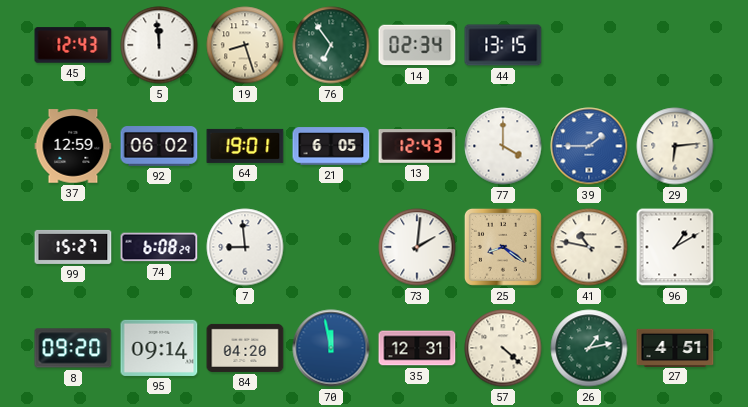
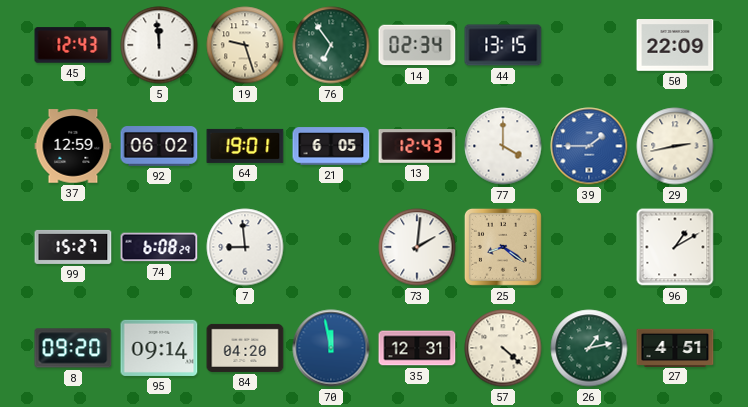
19: 8:27 -> 9:27
50: none -> 22:09
29: 6:14 -> 2:43
41: 10:47 -> none
